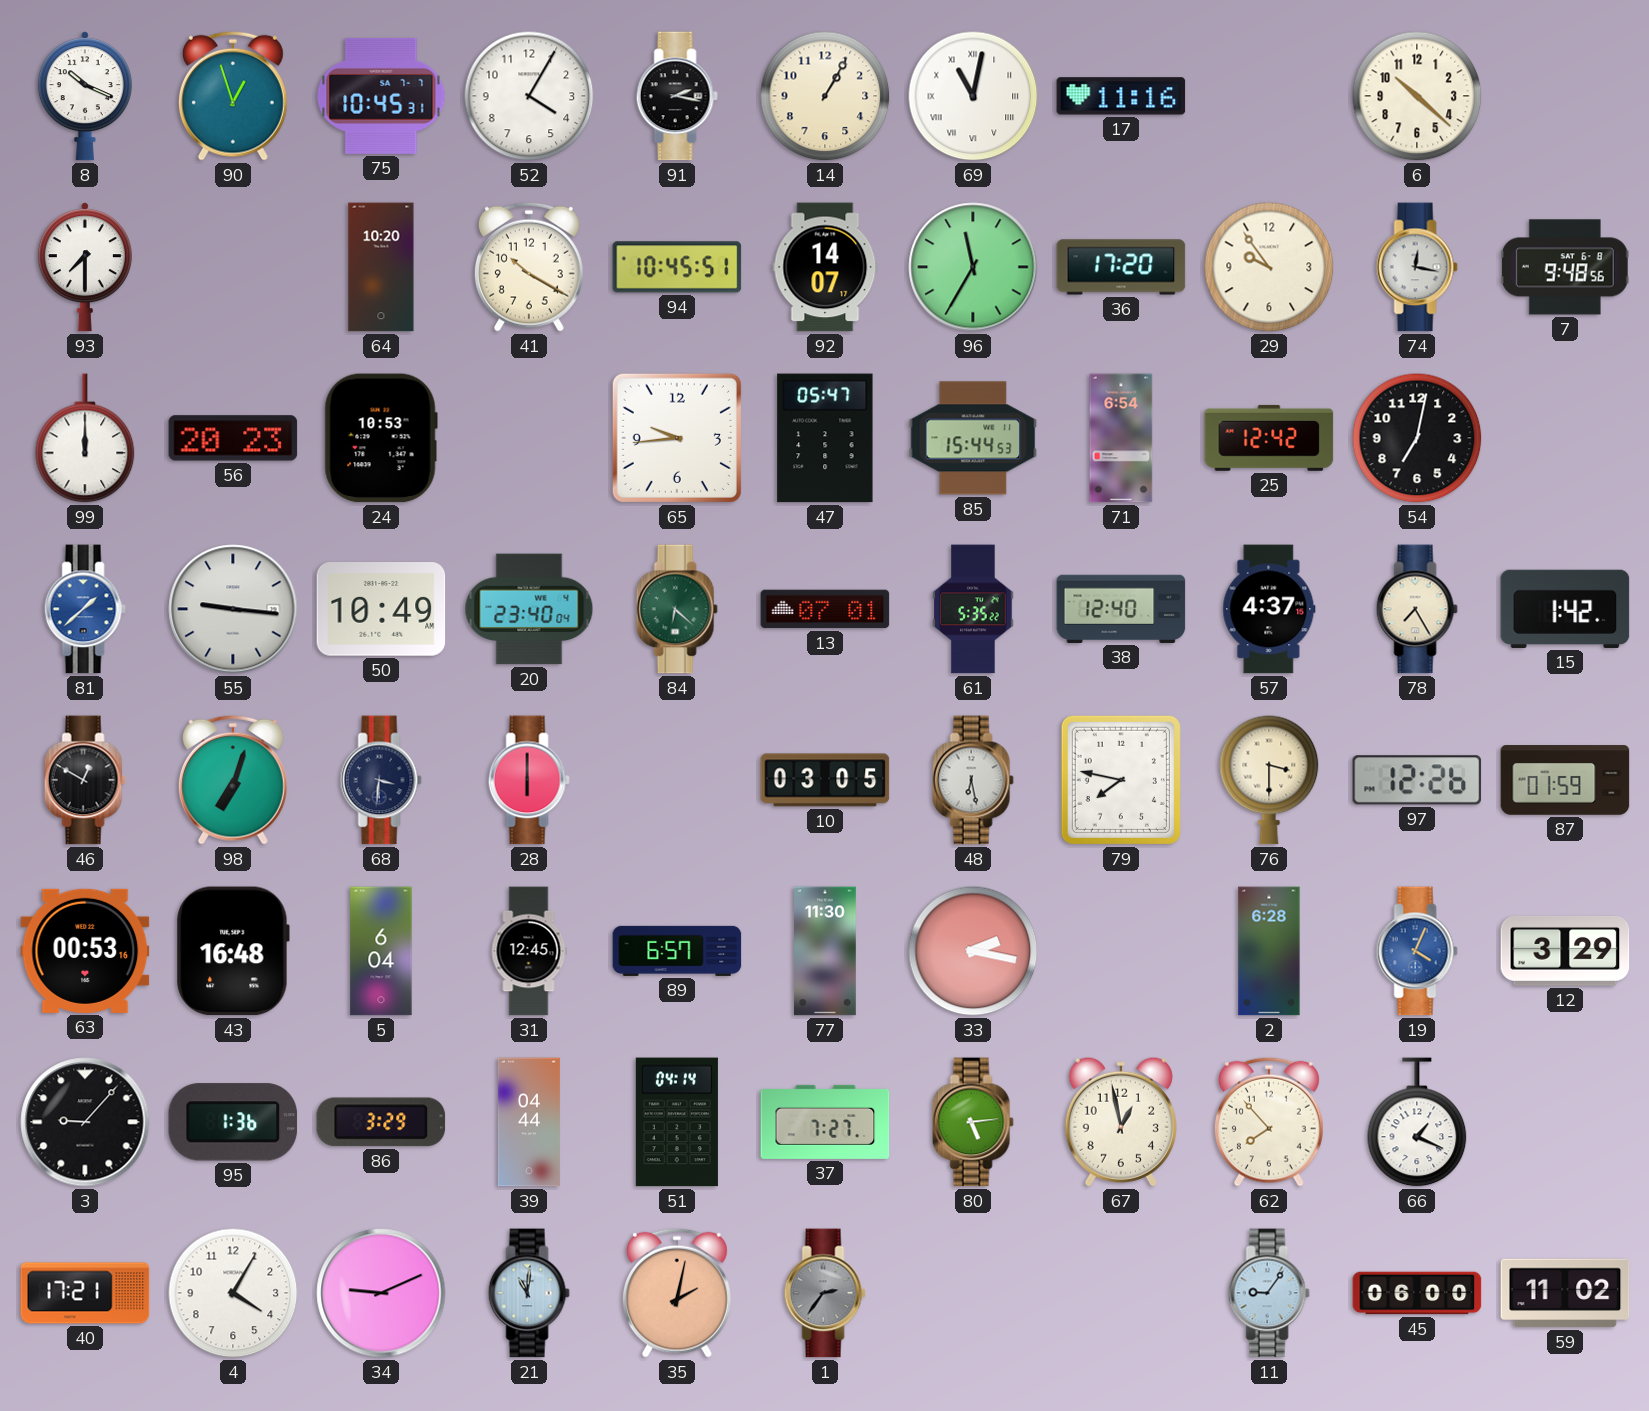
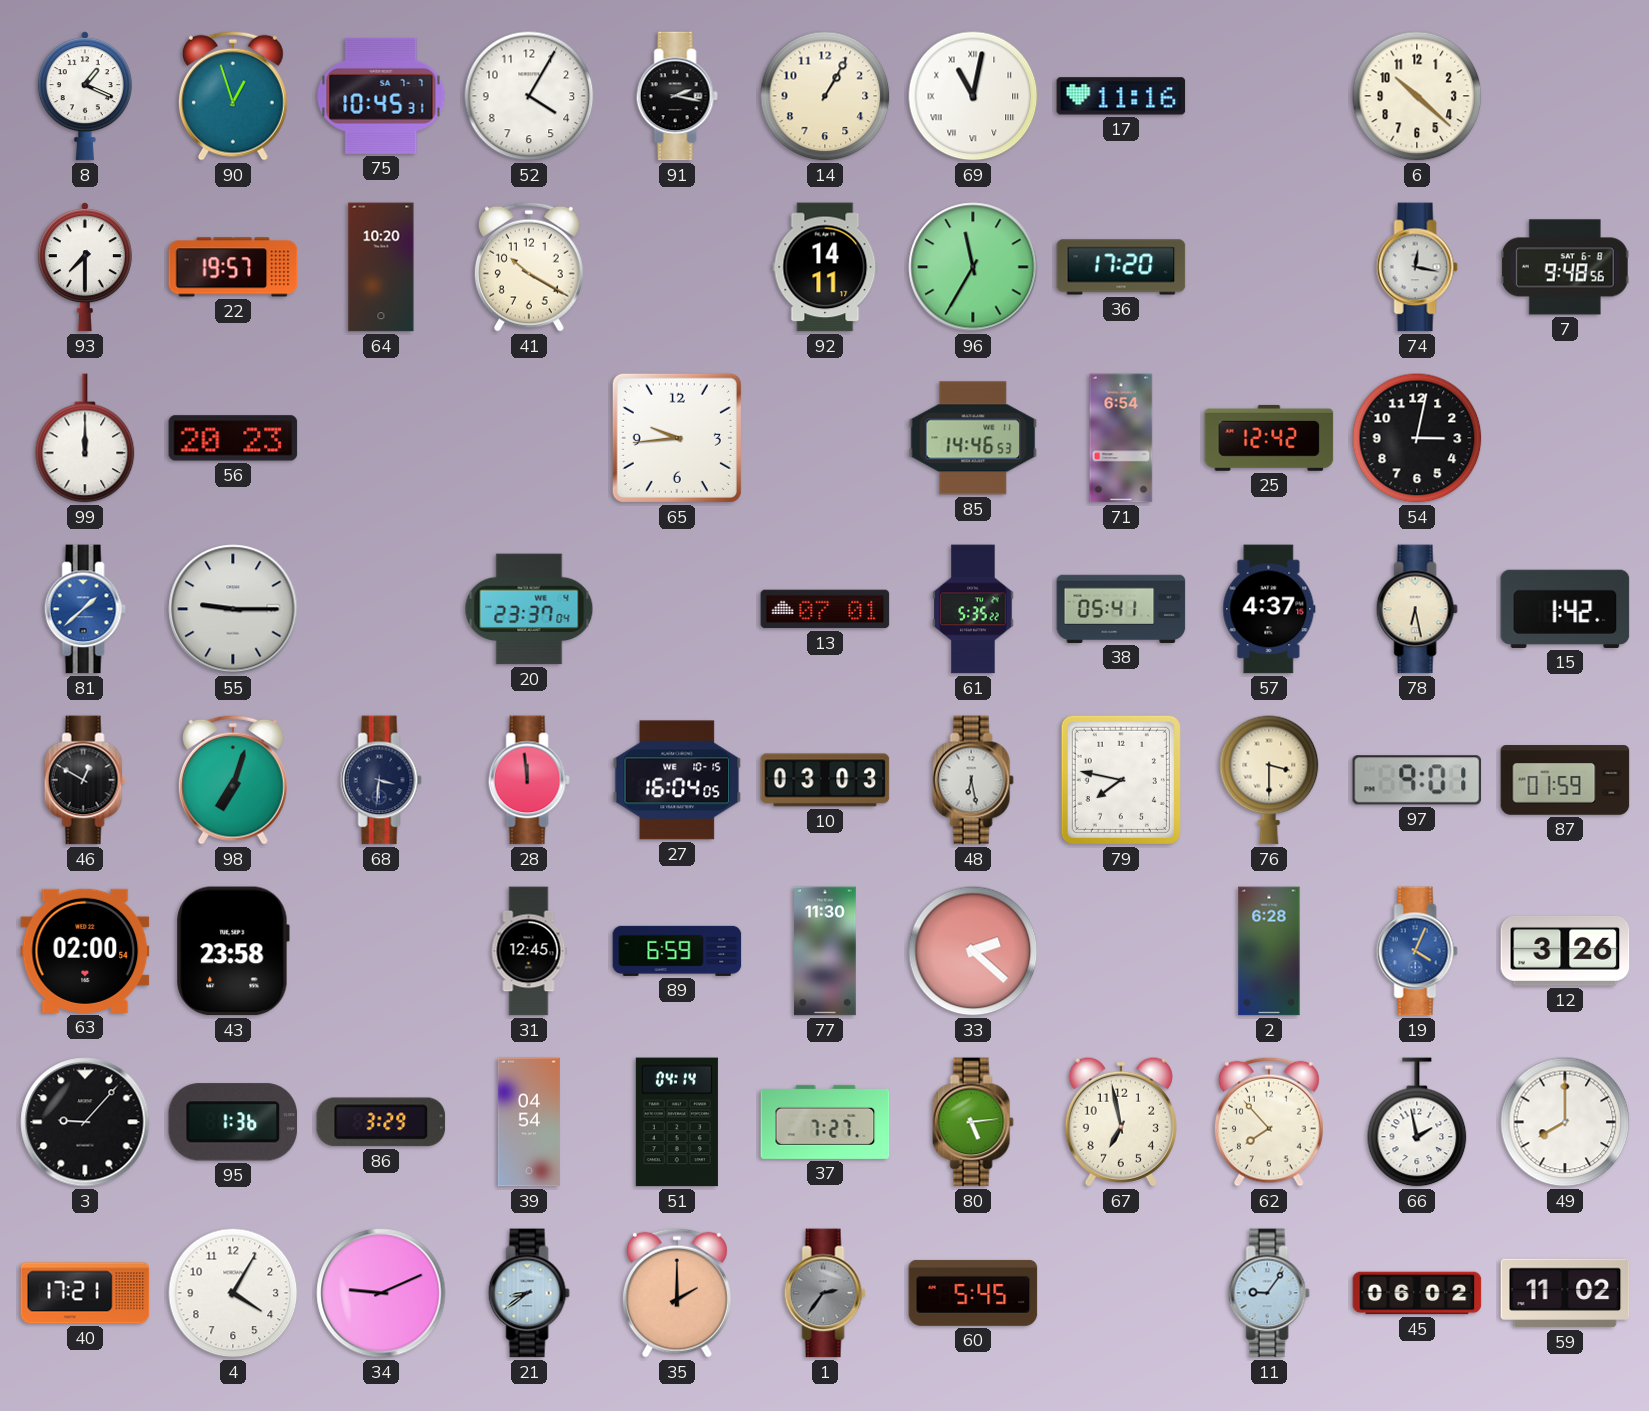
8: 10:19 -> 1:19
22: none -> 19:57
94: 10:45 -> none
92: 14:07 -> 14:11
29: 9:54 -> none
24: 10:53 -> none
47: 05:47 -> none
85: 15:44 -> 14:46
54: 7:02 -> 3:02
55: 9:16 -> 9:15
50: 10:49 -> none
20: 23:40 -> 23:37
84: 6:22 -> none
38: 12:40 -> 05:41
78: 7:25 -> 6:28
28: 6:00 -> 11:59
27: none -> 16:04
10: 03:05 -> 03:03
97: 12:26 -> 9:01
63: 00:53 -> 02:00
43: 16:48 -> 23:58
5: 6:04 -> none
89: 6:57 -> 6:59
33: 2:17 -> 2:22
12: 3:29 -> 3:26
39: 04:44 -> 04:54
67: 12:58 -> 6:58
66: 1:19 -> 1:58
49: none -> 8:00
21: 11:01 -> 8:39
35: 2:02 -> 2:00
60: none -> 5:45
45: 06:00 -> 06:02
